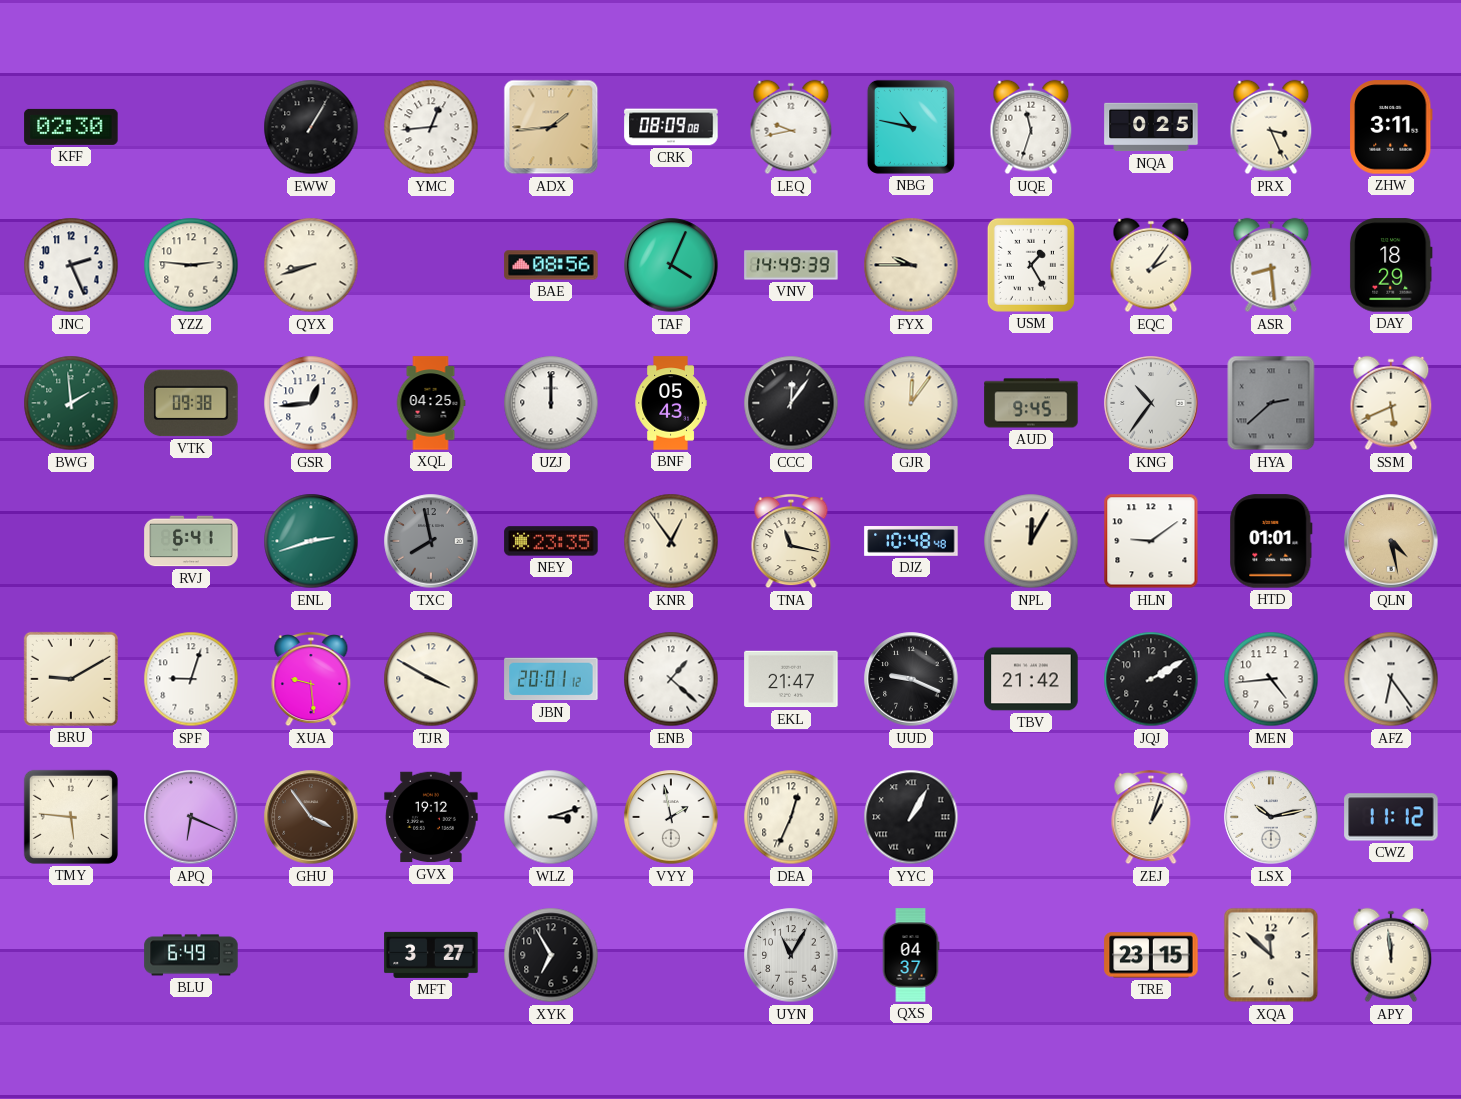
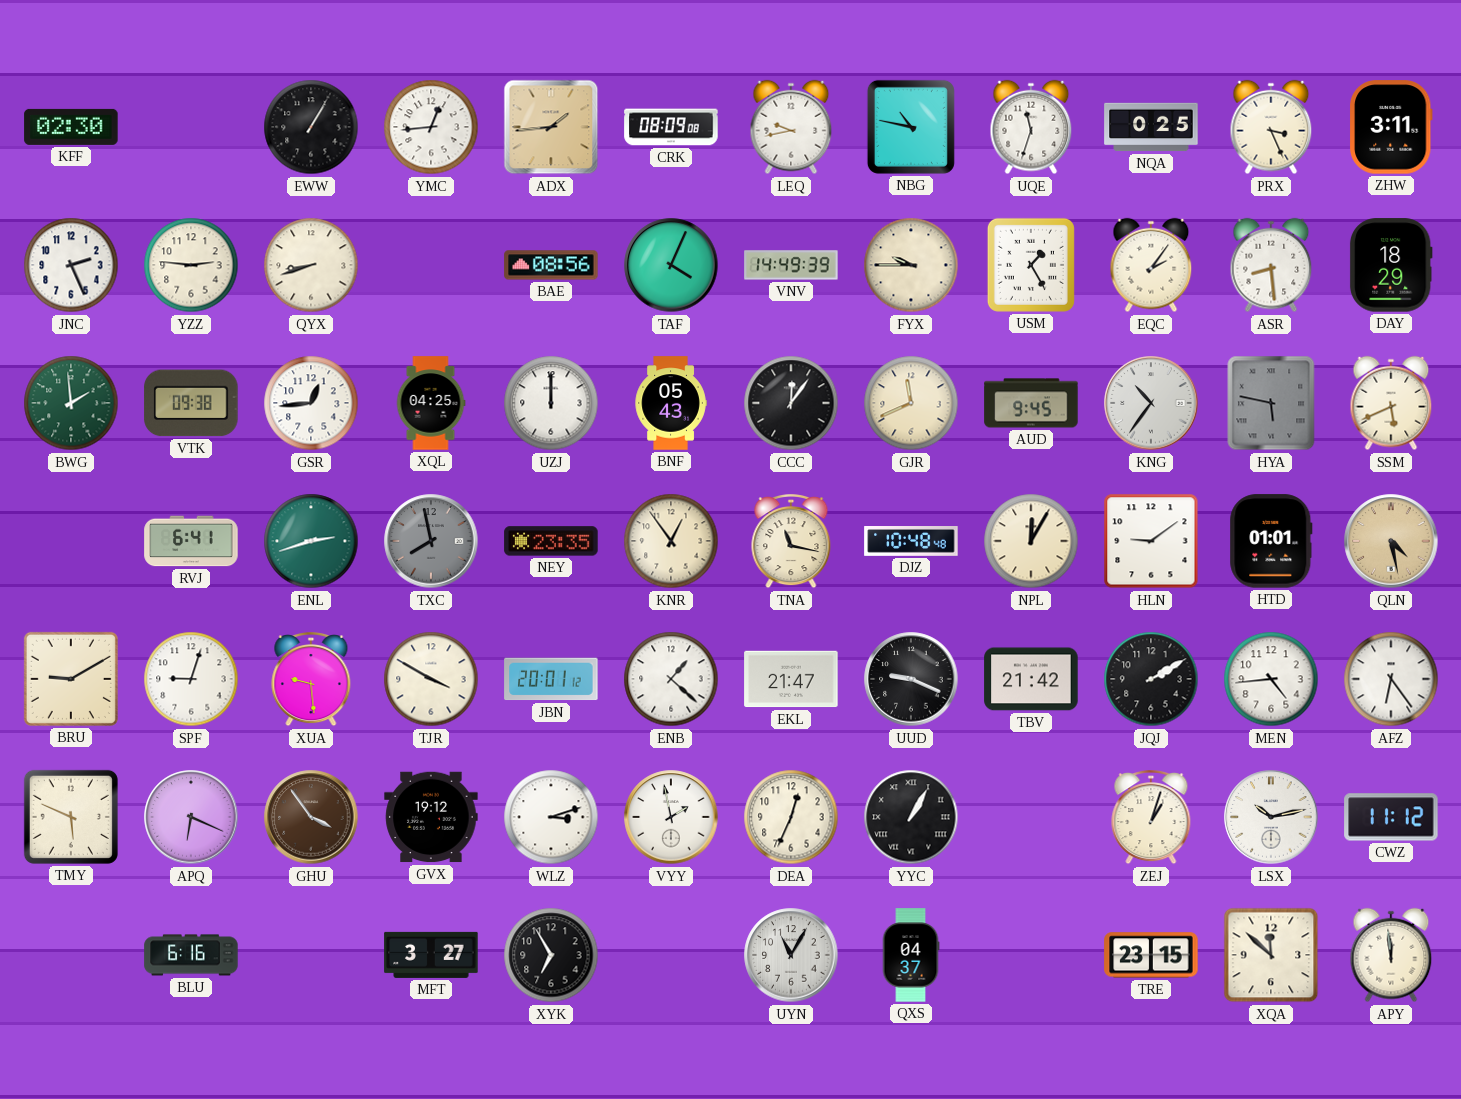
GJR: 12:06 -> 11:41
HYA: 2:38 -> 5:47
TMY: 5:46 -> 5:49
BLU: 6:49 -> 6:16
